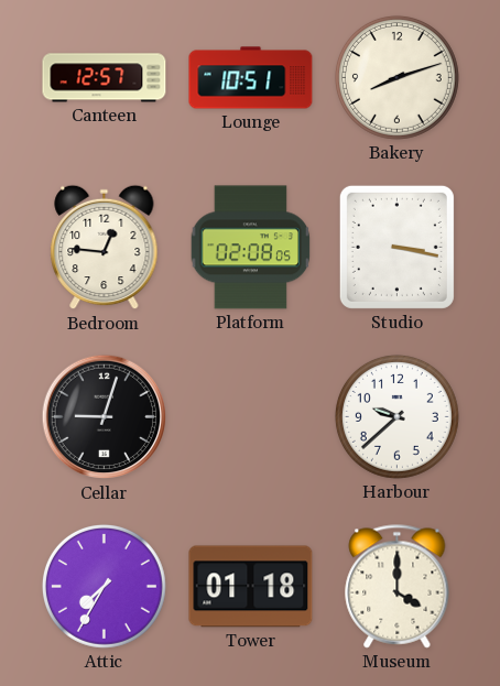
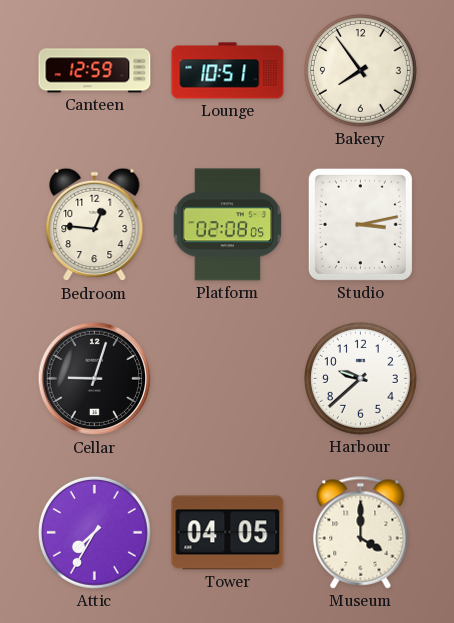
Canteen: 12:57 -> 12:59
Bakery: 8:12 -> 7:54
Studio: 3:17 -> 3:13
Tower: 01:18 -> 04:05
